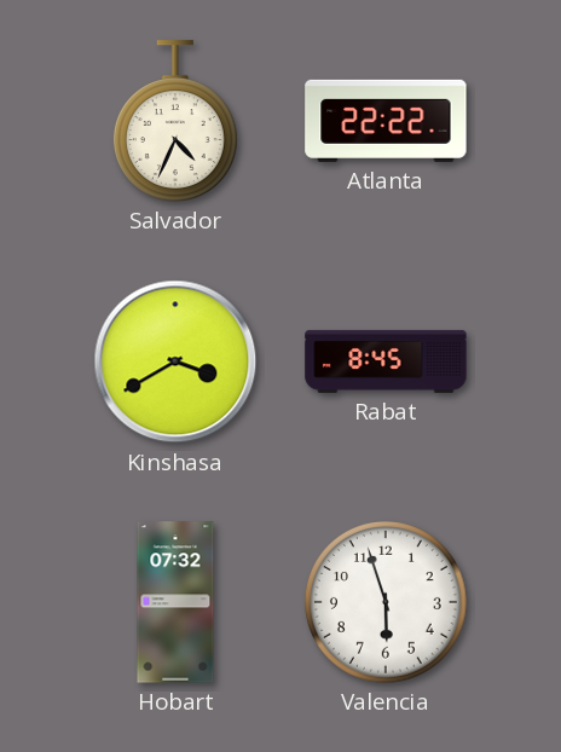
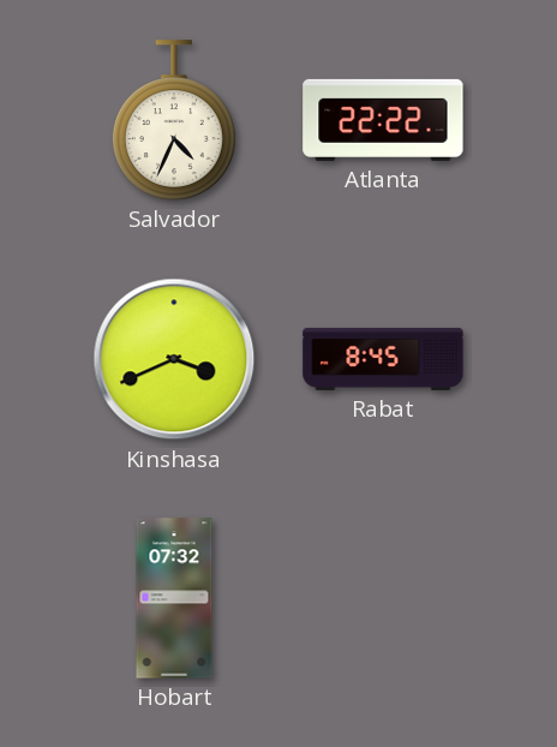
Kinshasa: 3:40 -> 3:41
Valencia: 5:57 -> none
